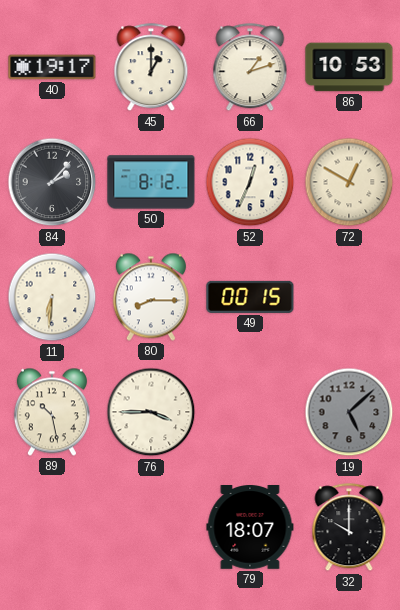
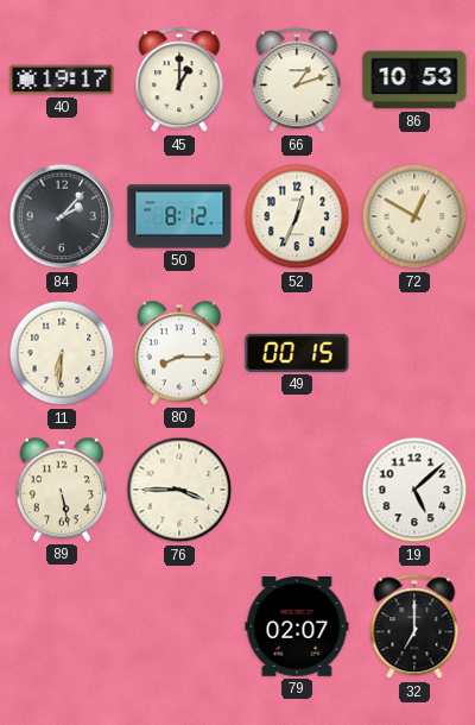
89: 10:28 -> 5:28
19 dial: grey -> white
79: 18:07 -> 02:07
32: 10:00 -> 7:00
